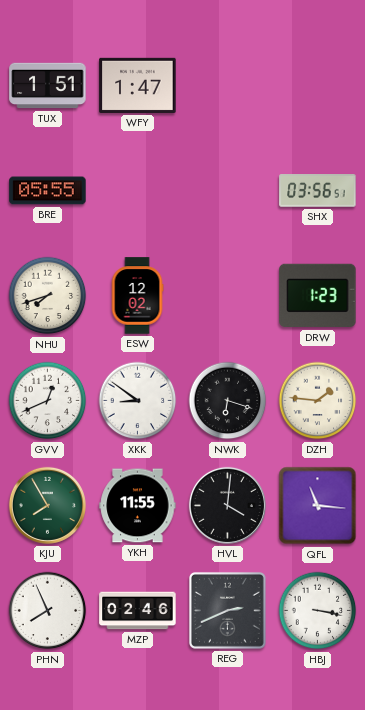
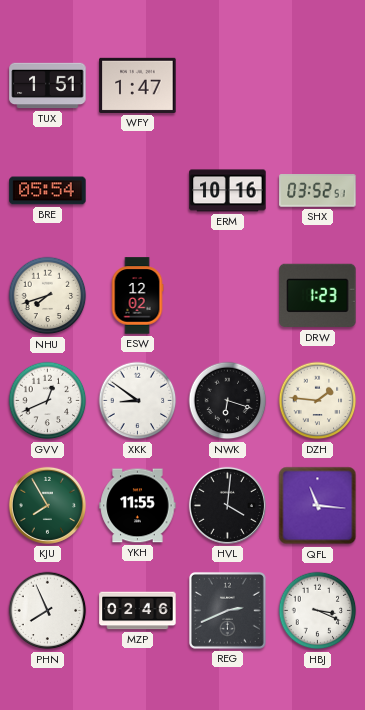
BRE: 05:55 -> 05:54
ERM: none -> 10:16
SHX: 03:56 -> 03:52
HBJ: 3:17 -> 3:19
